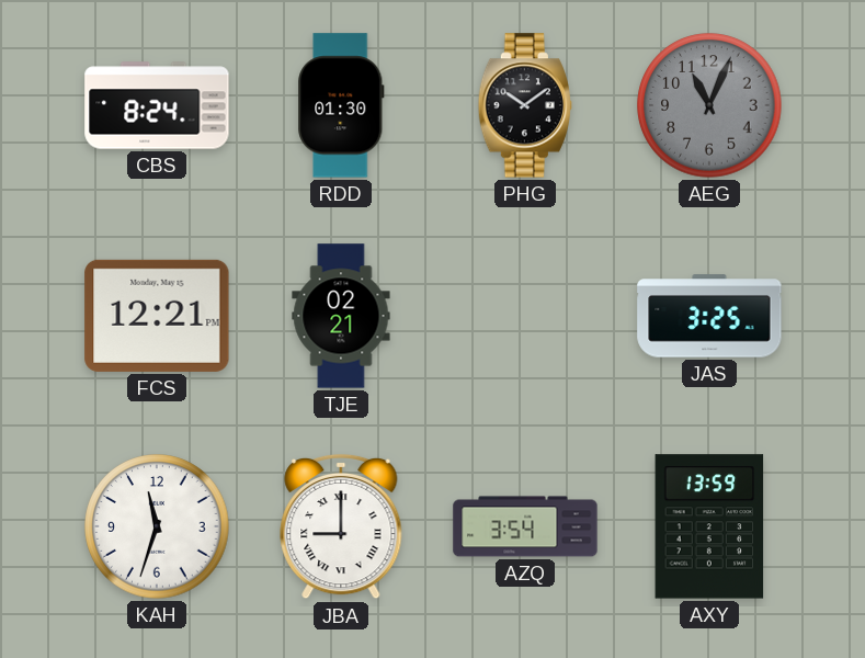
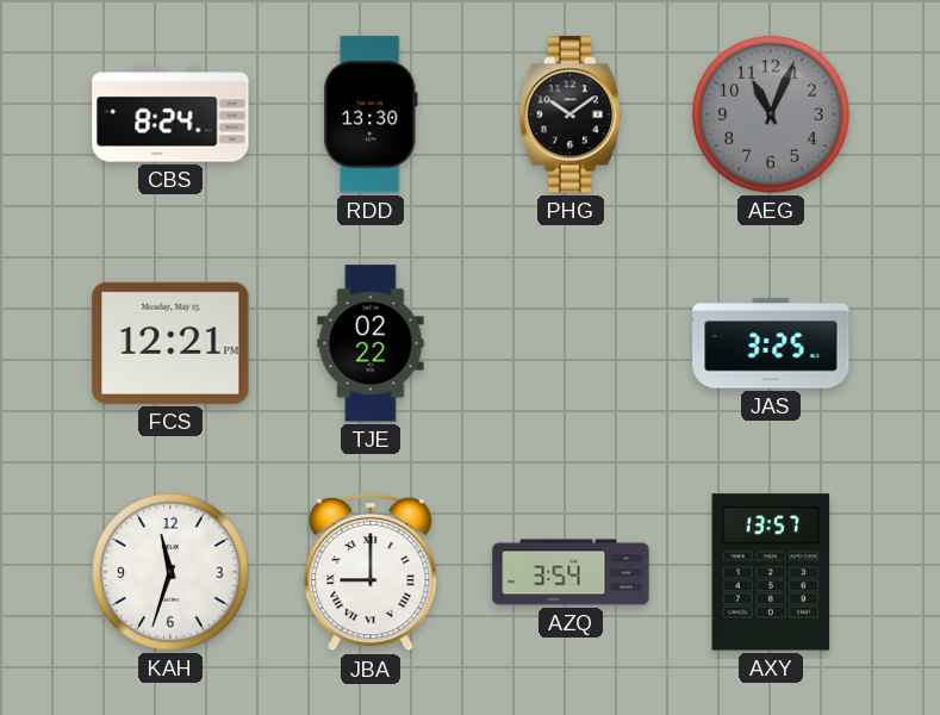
RDD: 01:30 -> 13:30
TJE: 02:21 -> 02:22
AXY: 13:59 -> 13:57
